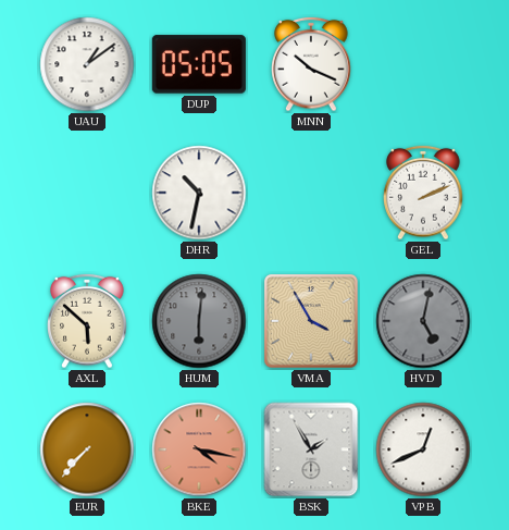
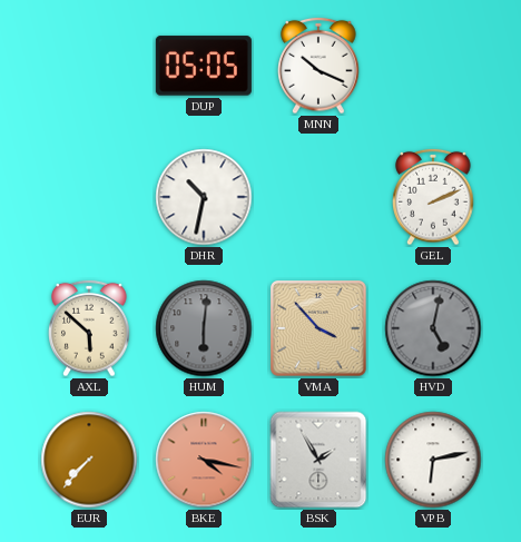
UAU: 1:09 -> none
VMA: 3:55 -> 3:53
VPB: 12:41 -> 6:13
